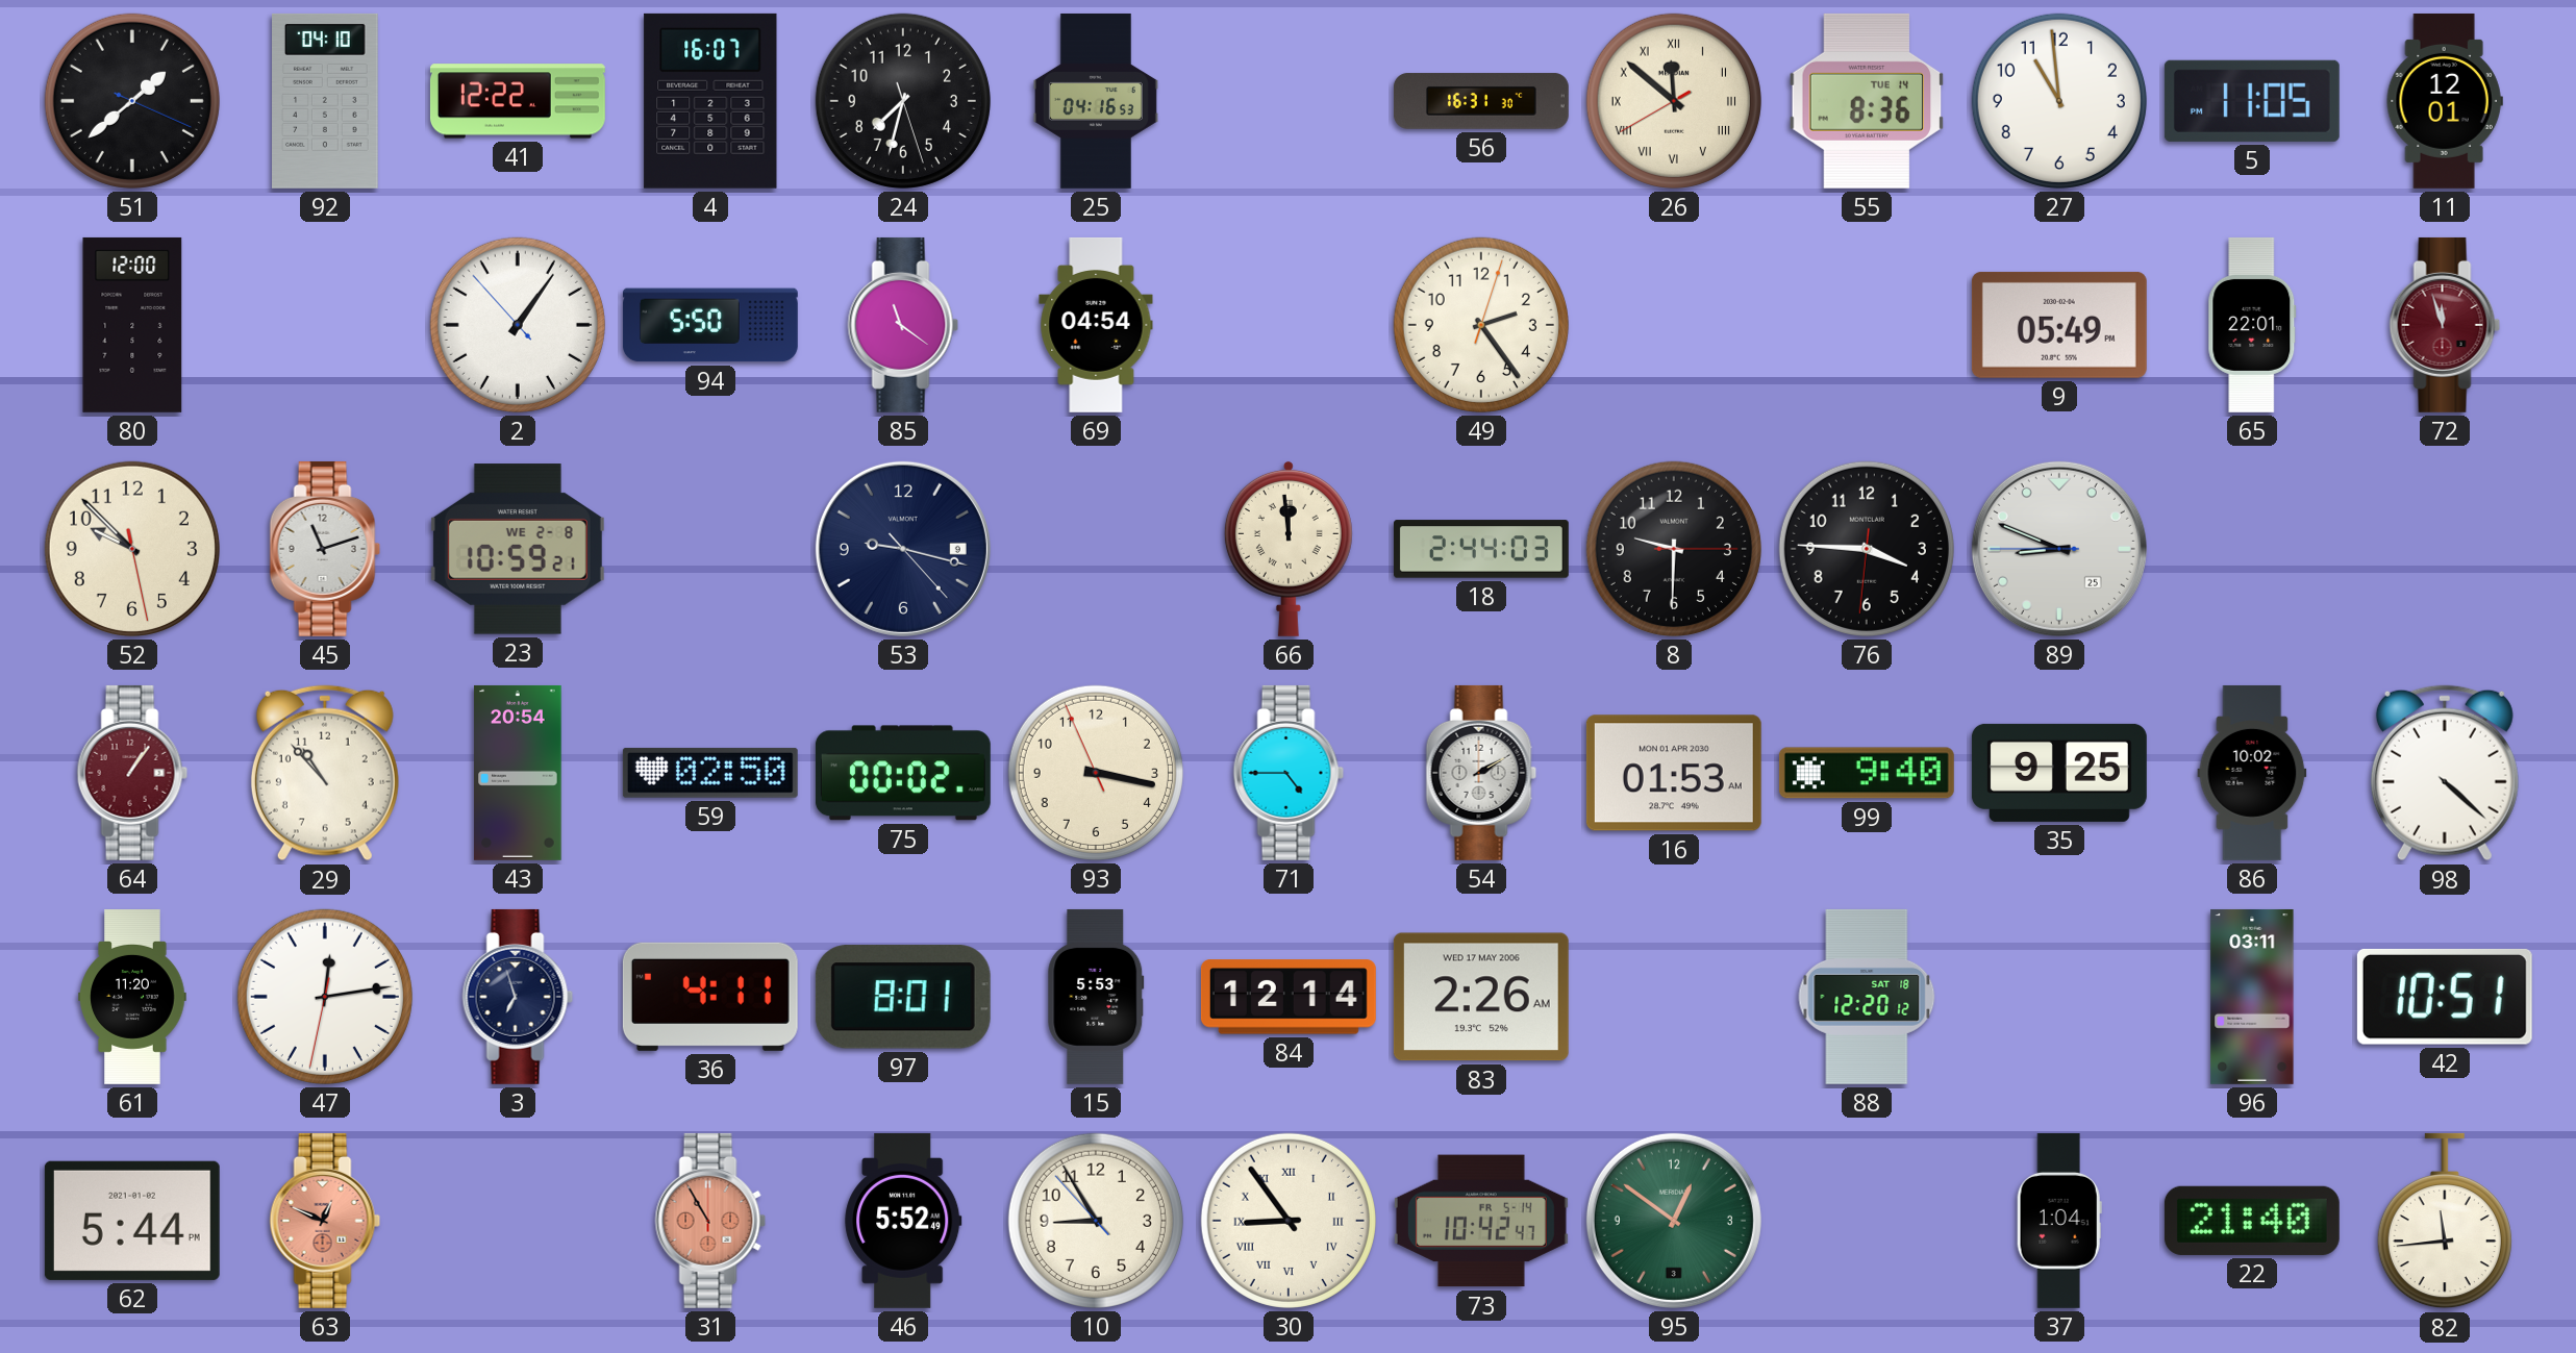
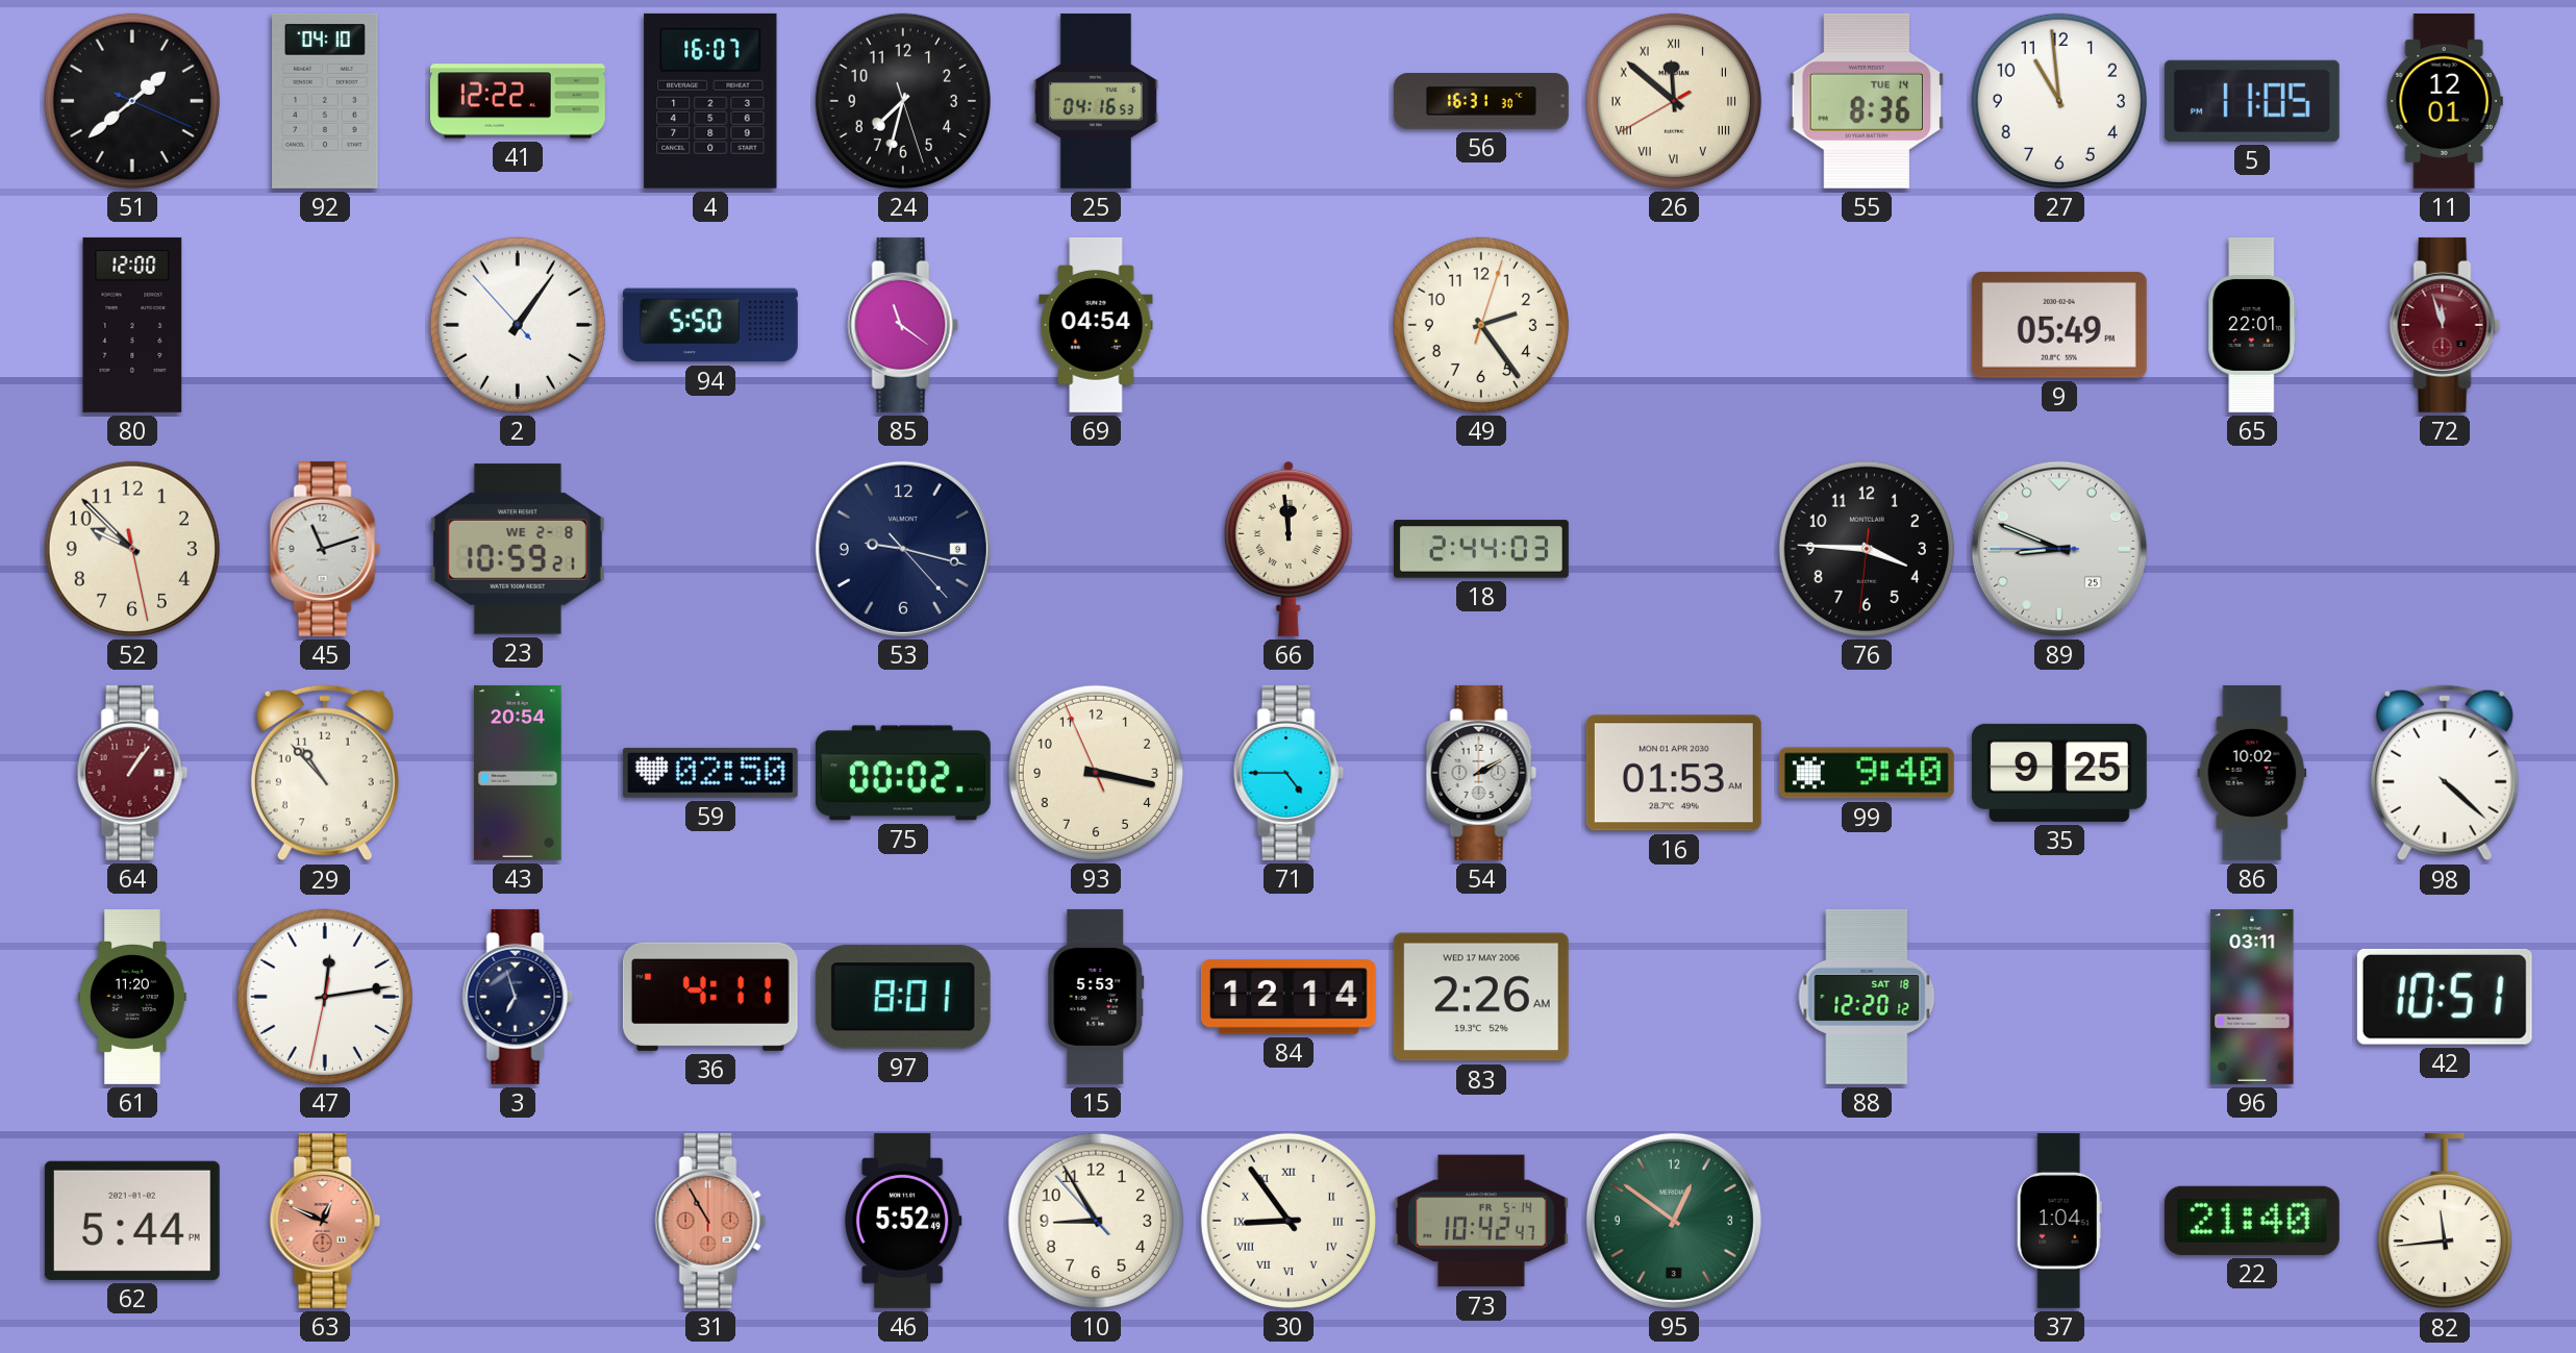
8: 9:30 -> none
